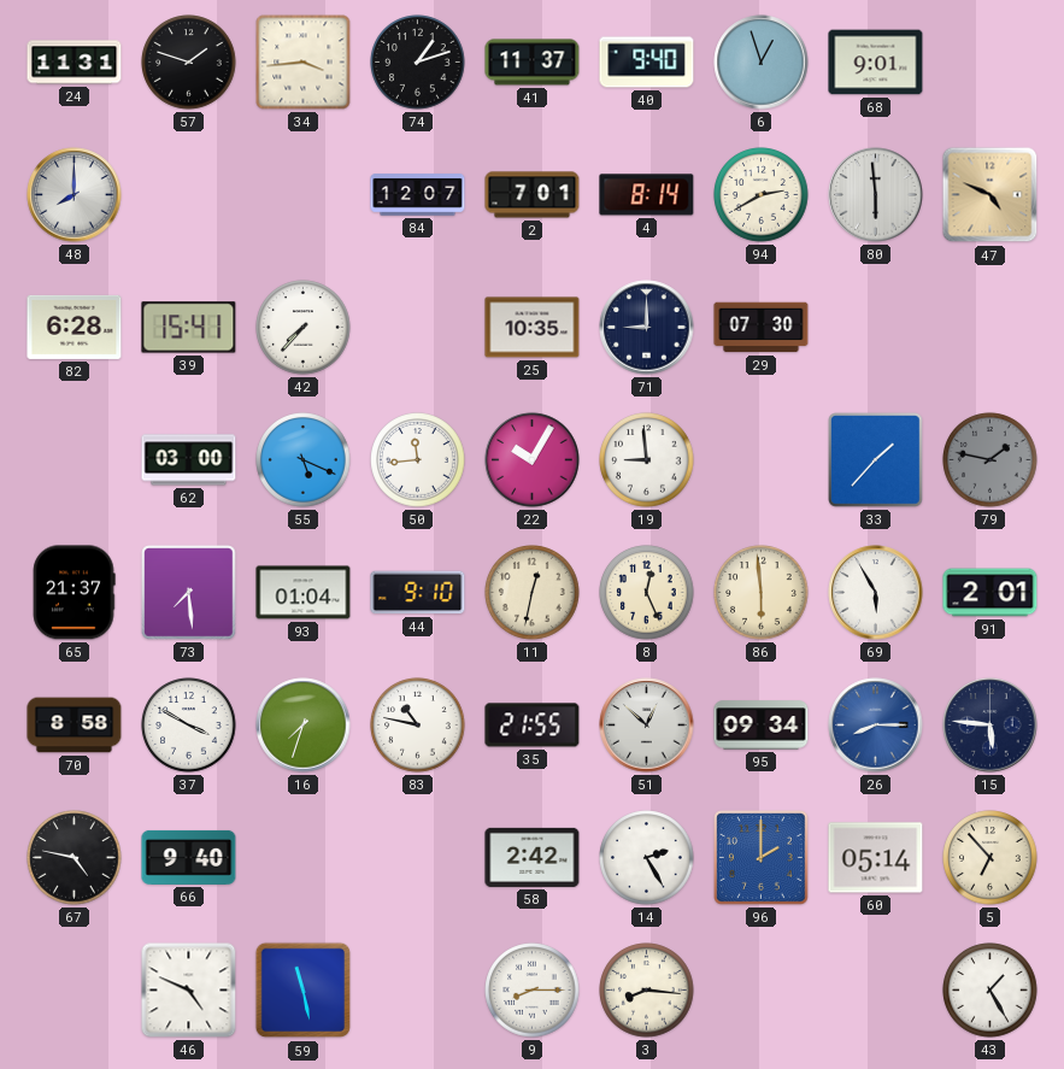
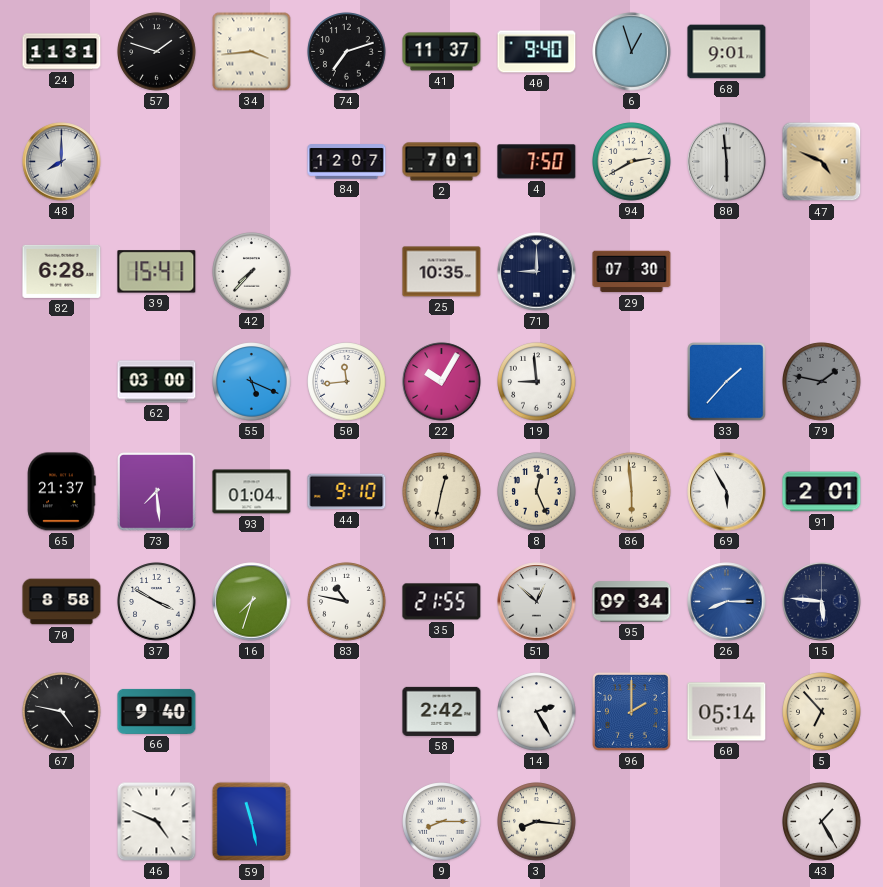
74: 1:12 -> 7:12
4: 8:14 -> 7:50
